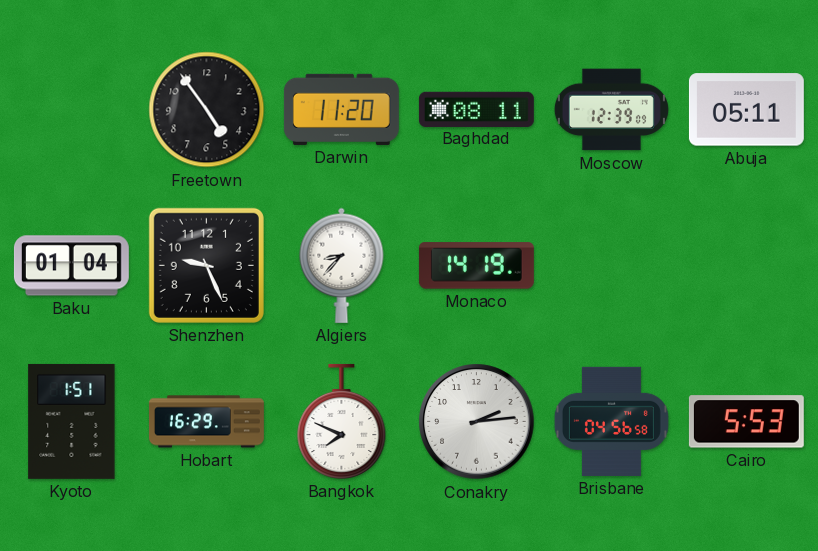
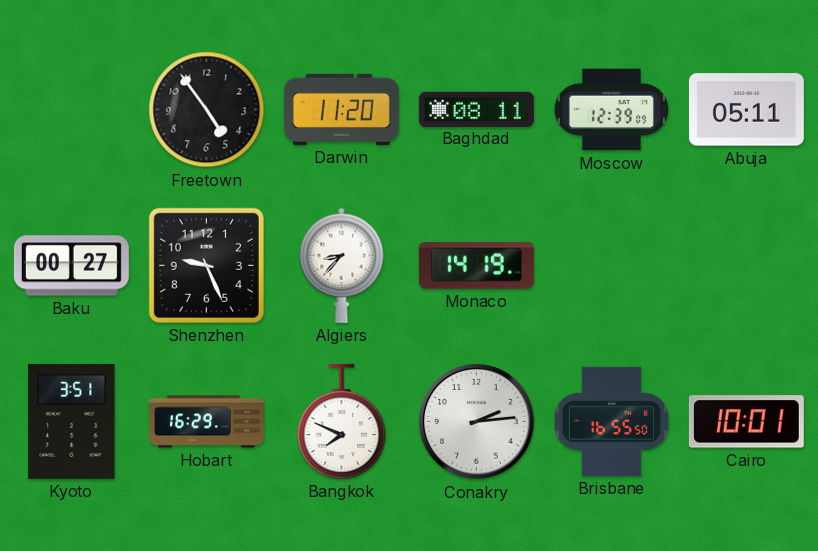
Baku: 01:04 -> 00:27
Kyoto: 1:51 -> 3:51
Brisbane: 04:56 -> 16:55
Cairo: 5:53 -> 10:01
